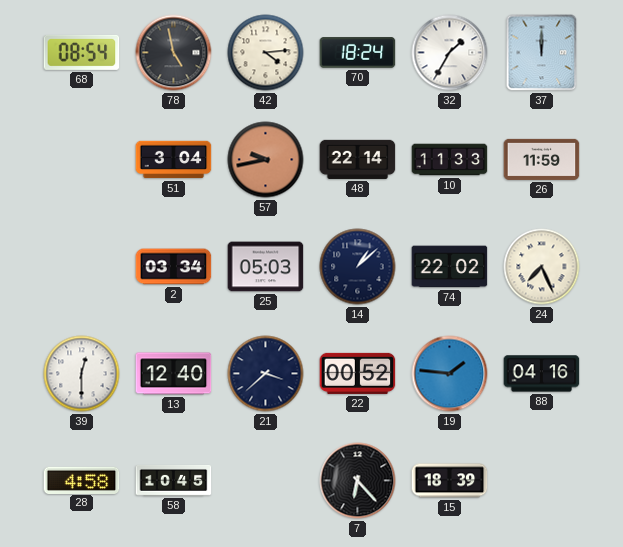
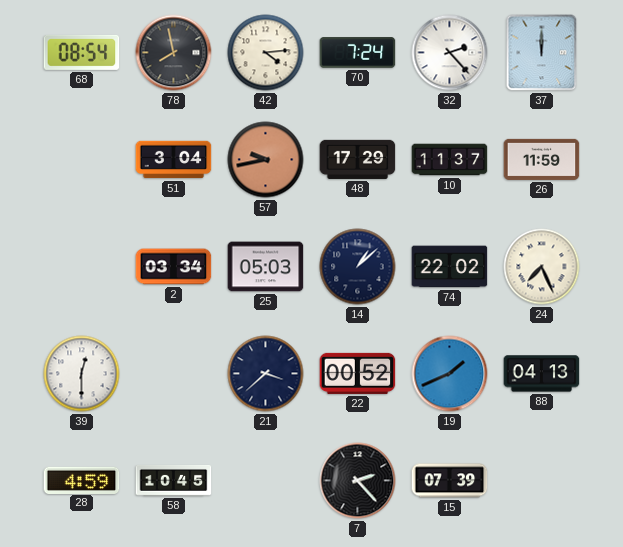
78: 4:58 -> 7:58
70: 18:24 -> 7:24
32: 1:35 -> 2:23
48: 22:14 -> 17:29
10: 11:33 -> 11:37
13: 12:40 -> none
19: 1:46 -> 1:41
88: 04:16 -> 04:13
28: 4:58 -> 4:59
7: 6:23 -> 2:23
15: 18:39 -> 07:39
